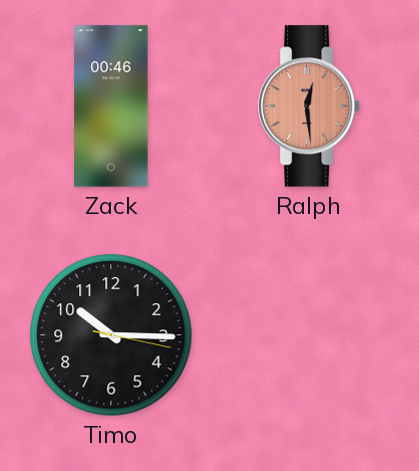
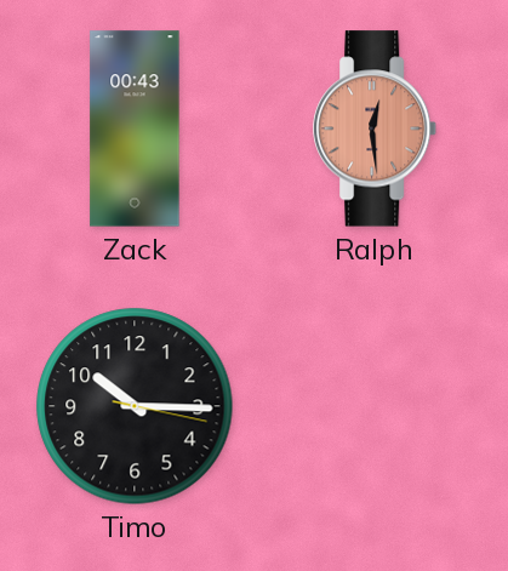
Zack: 00:46 -> 00:43
